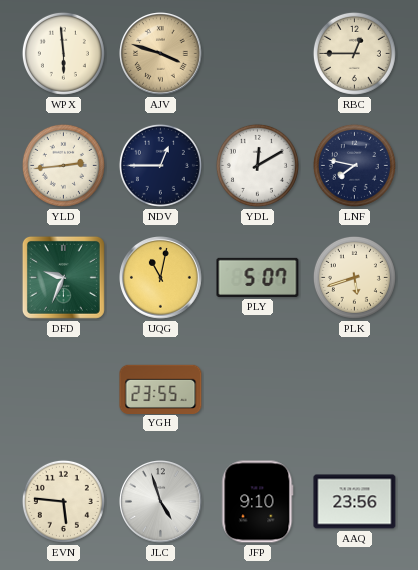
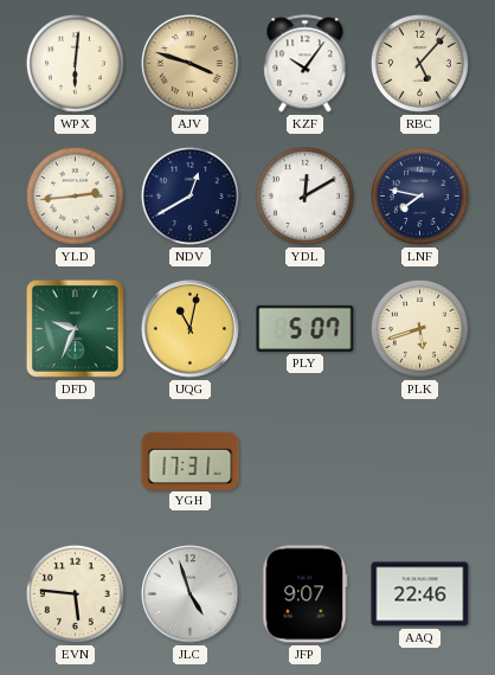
WPX: 5:59 -> 6:01
KZF: none -> 10:06
RBC: 12:45 -> 5:07
NDV: 12:45 -> 12:40
YGH: 23:55 -> 17:31
JFP: 9:10 -> 9:07
AAQ: 23:56 -> 22:46
